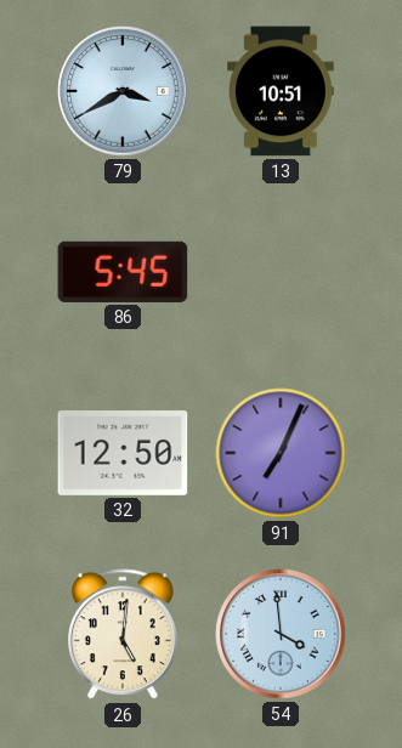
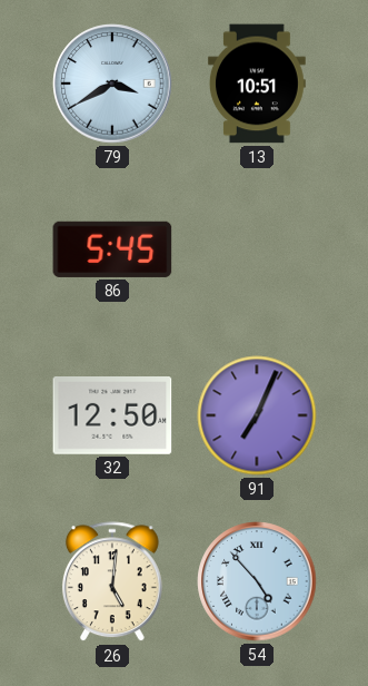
54: 3:59 -> 4:53
